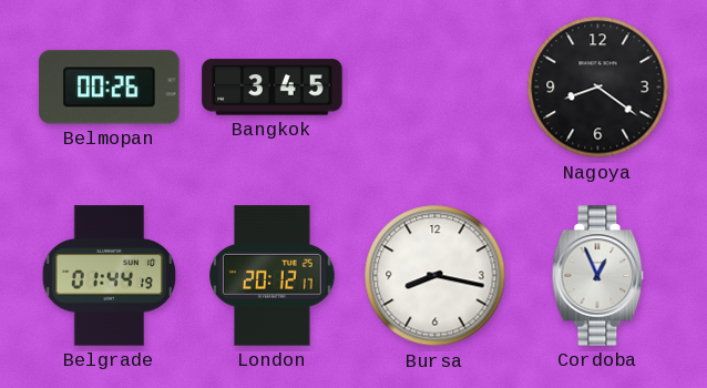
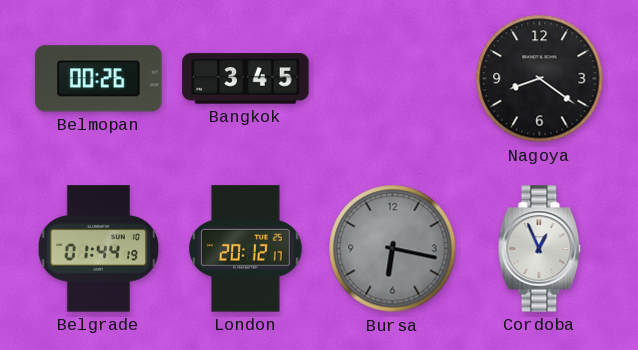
Bursa: 8:17 -> 6:17
Bursa dial: white -> grey
